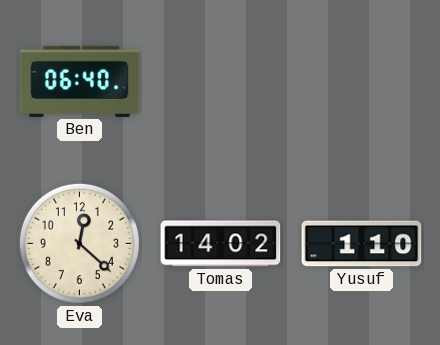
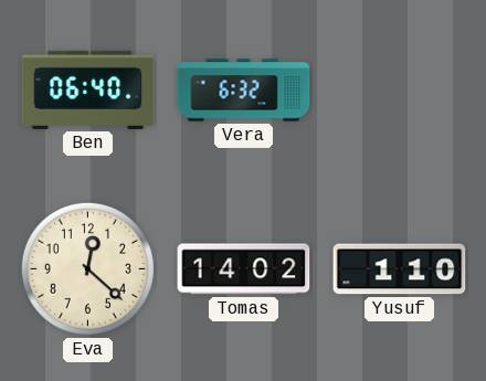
Vera: none -> 6:32
